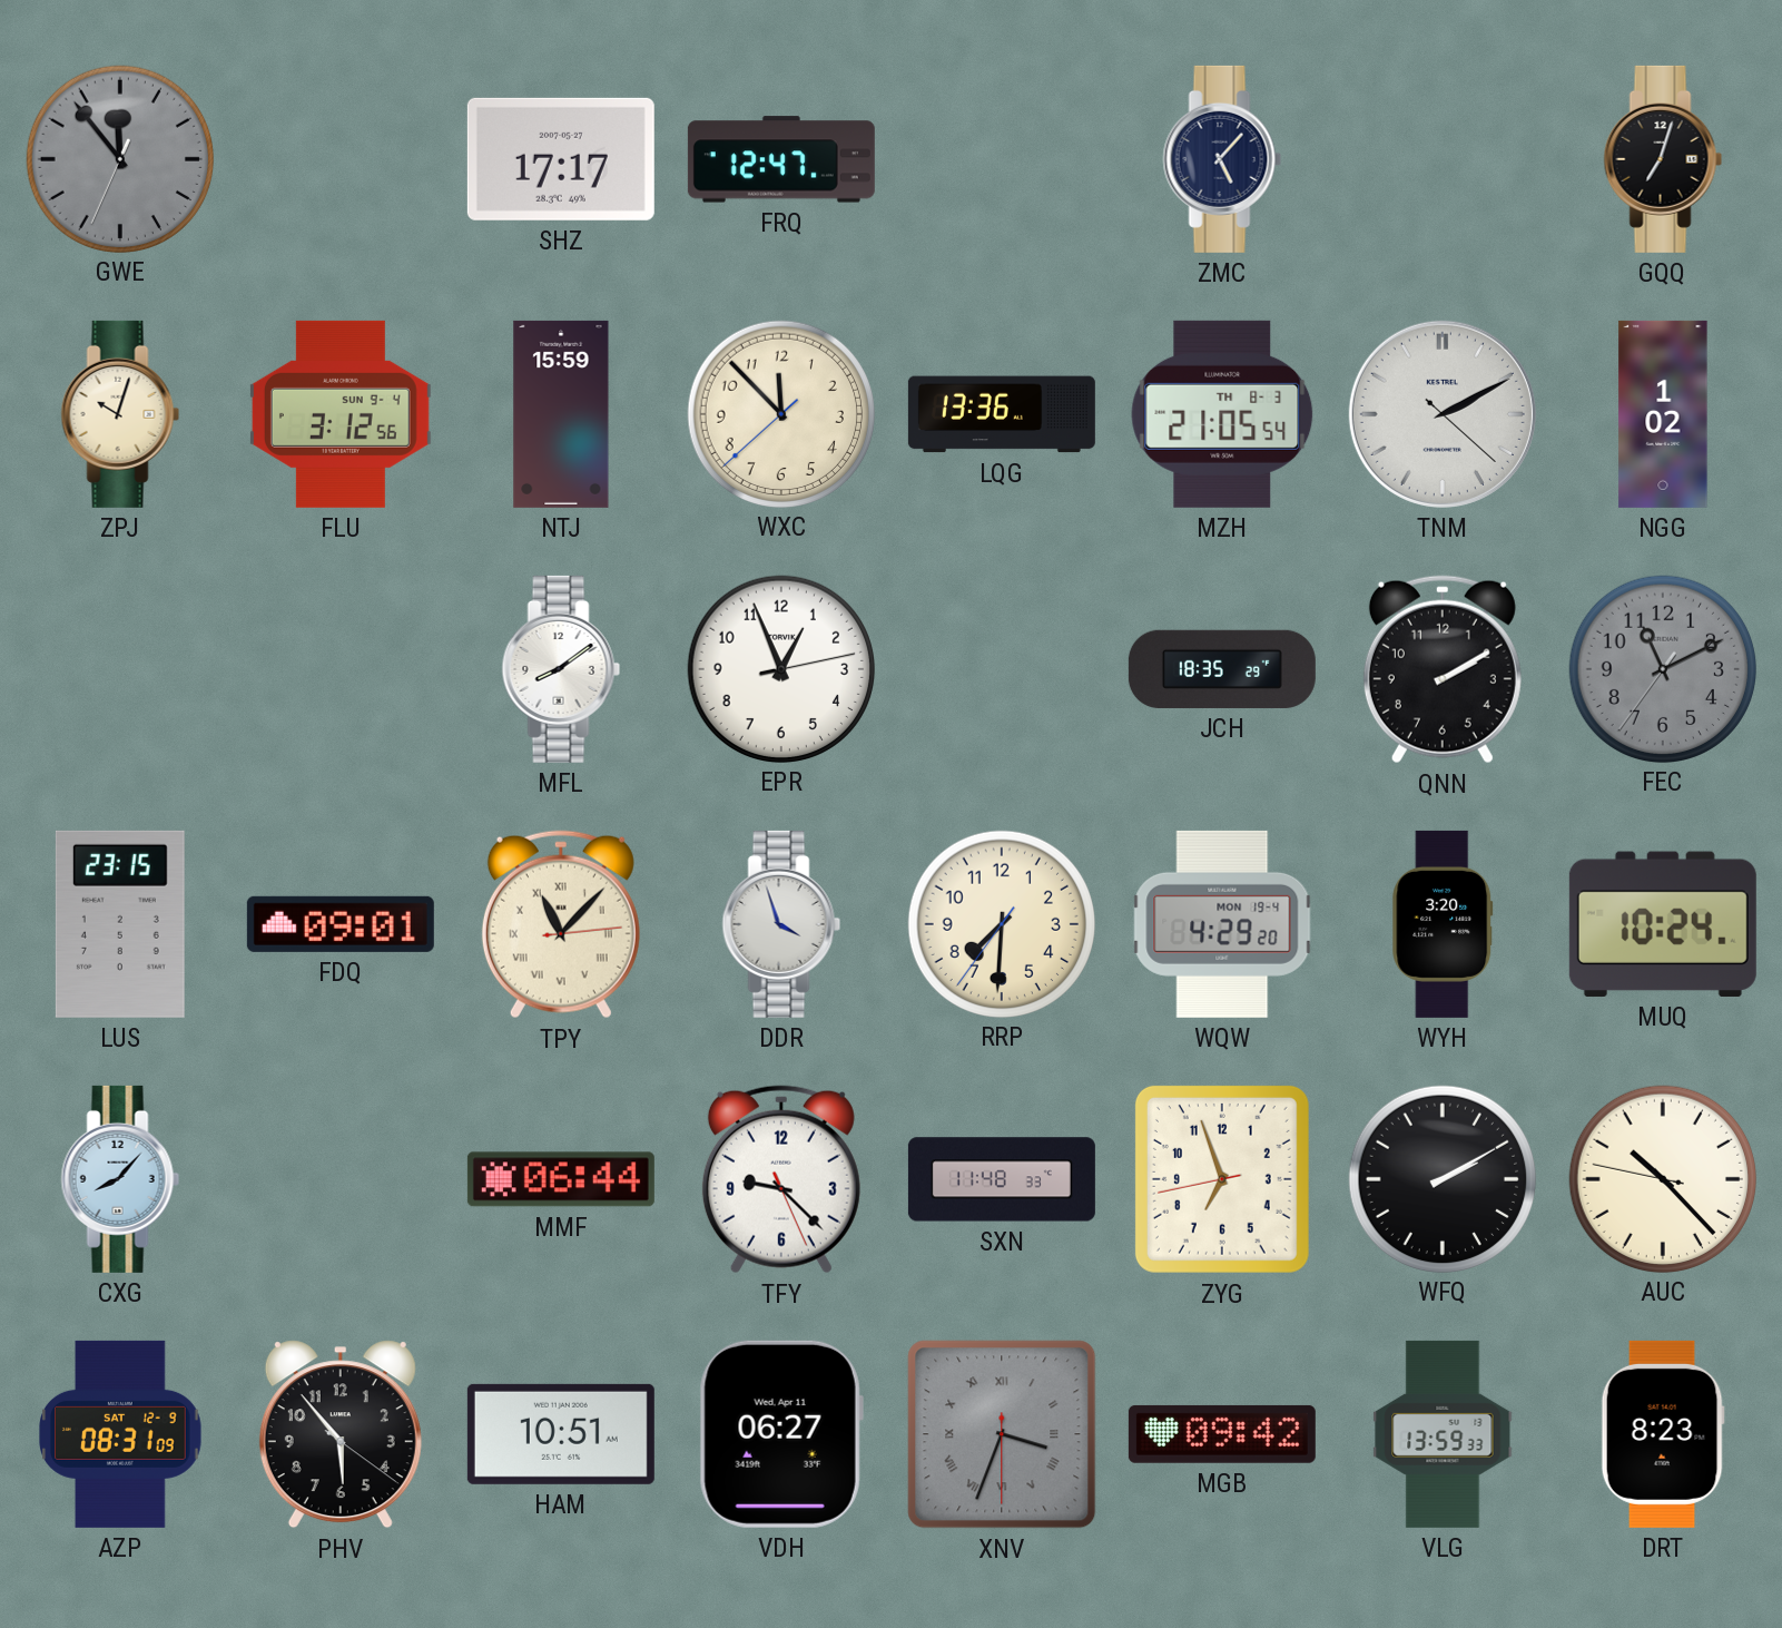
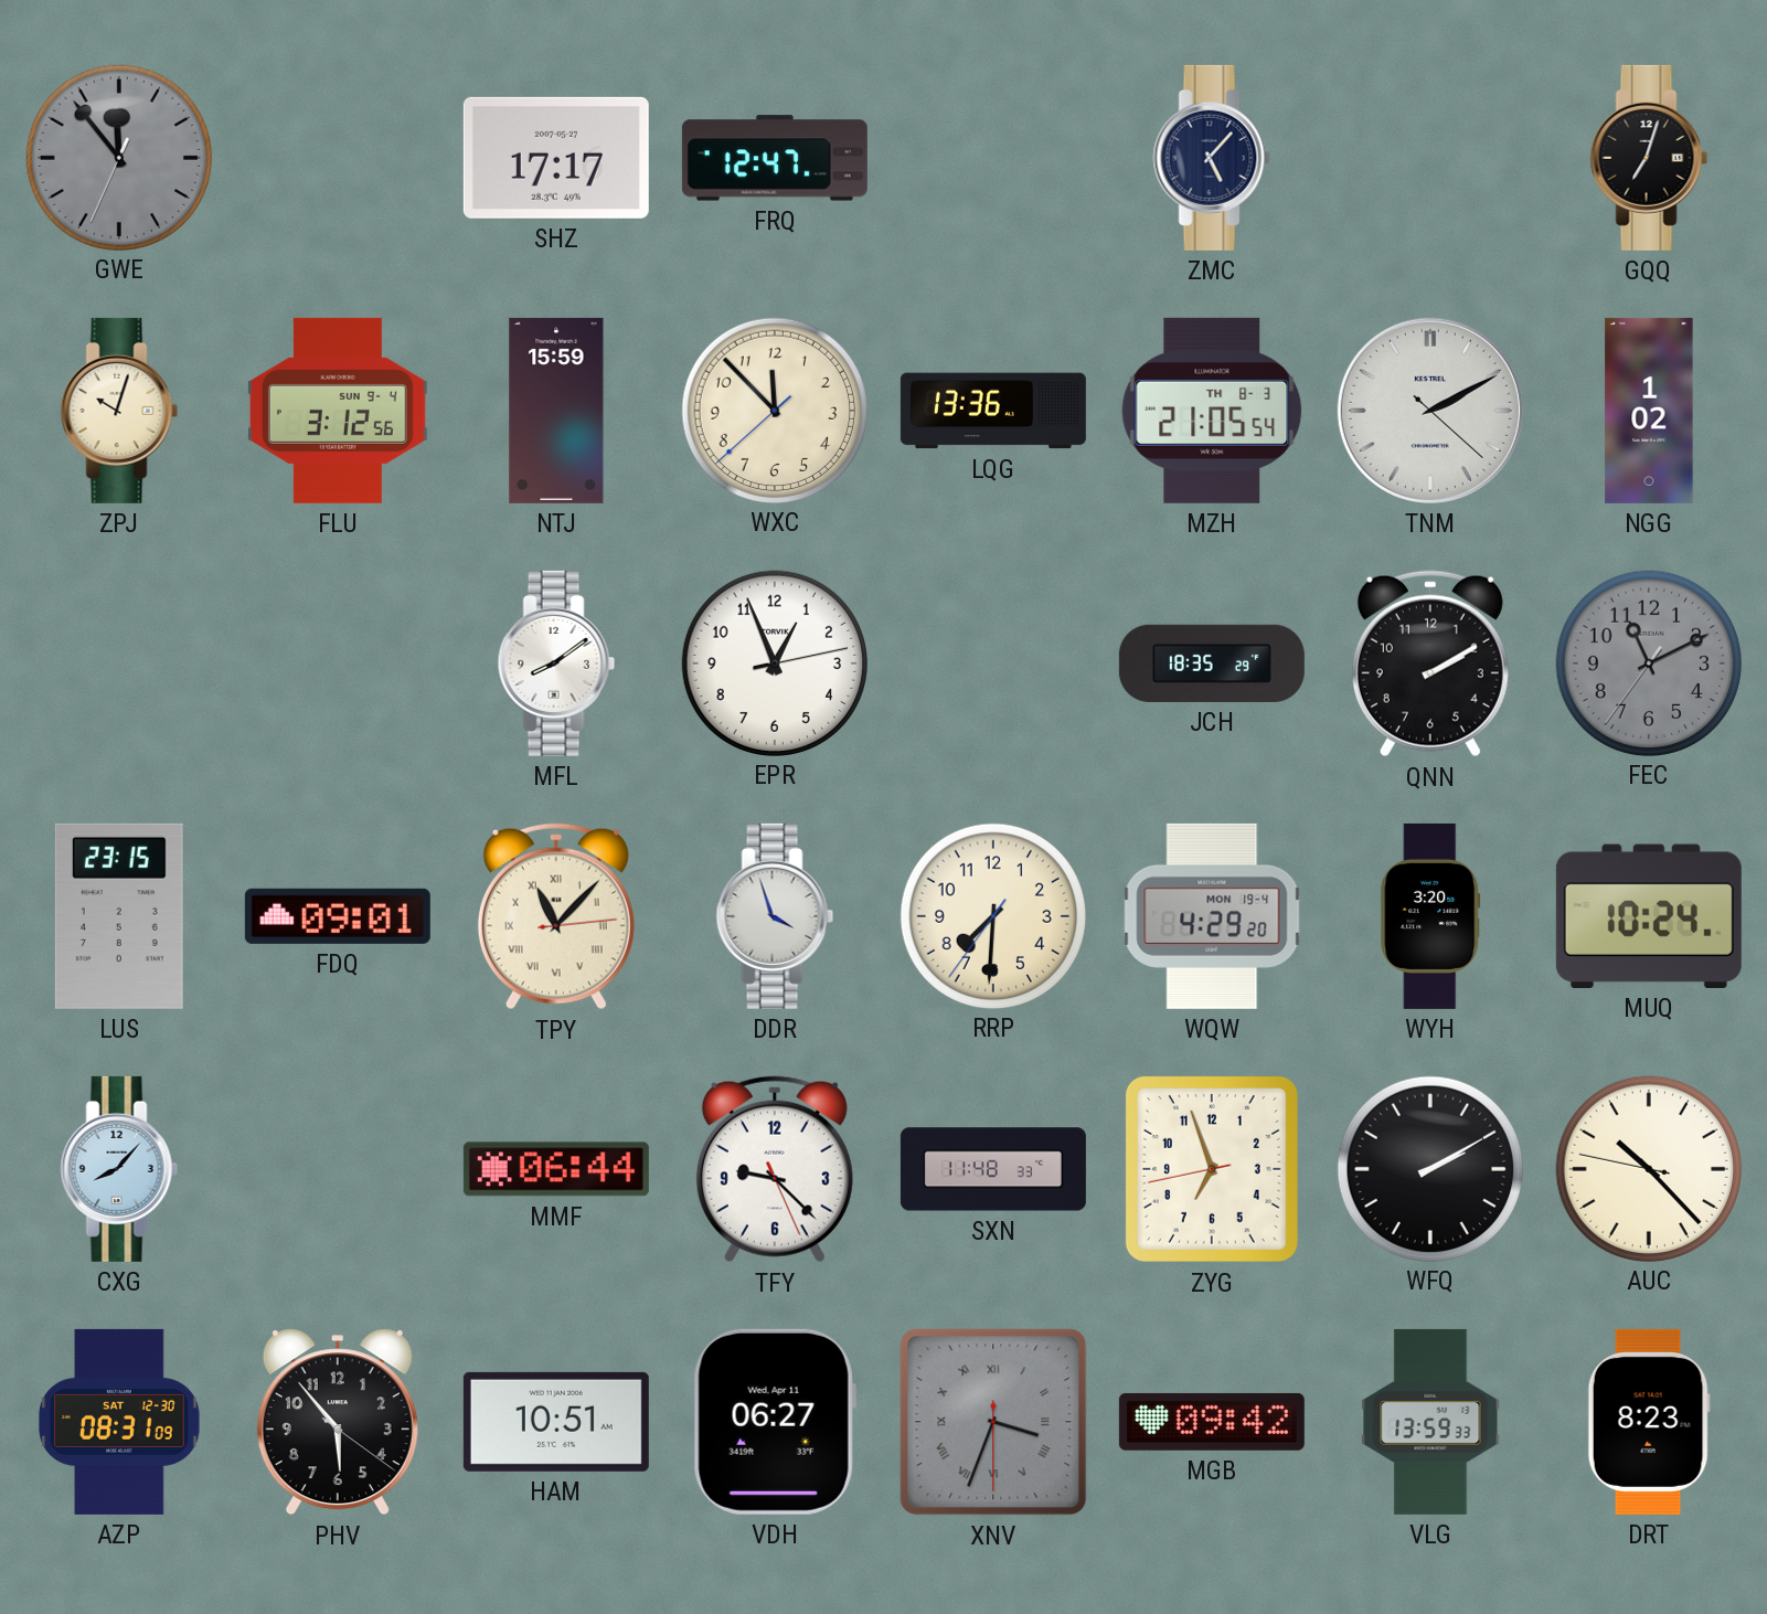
AZP date: SAT 12-9 -> SAT 12-30
